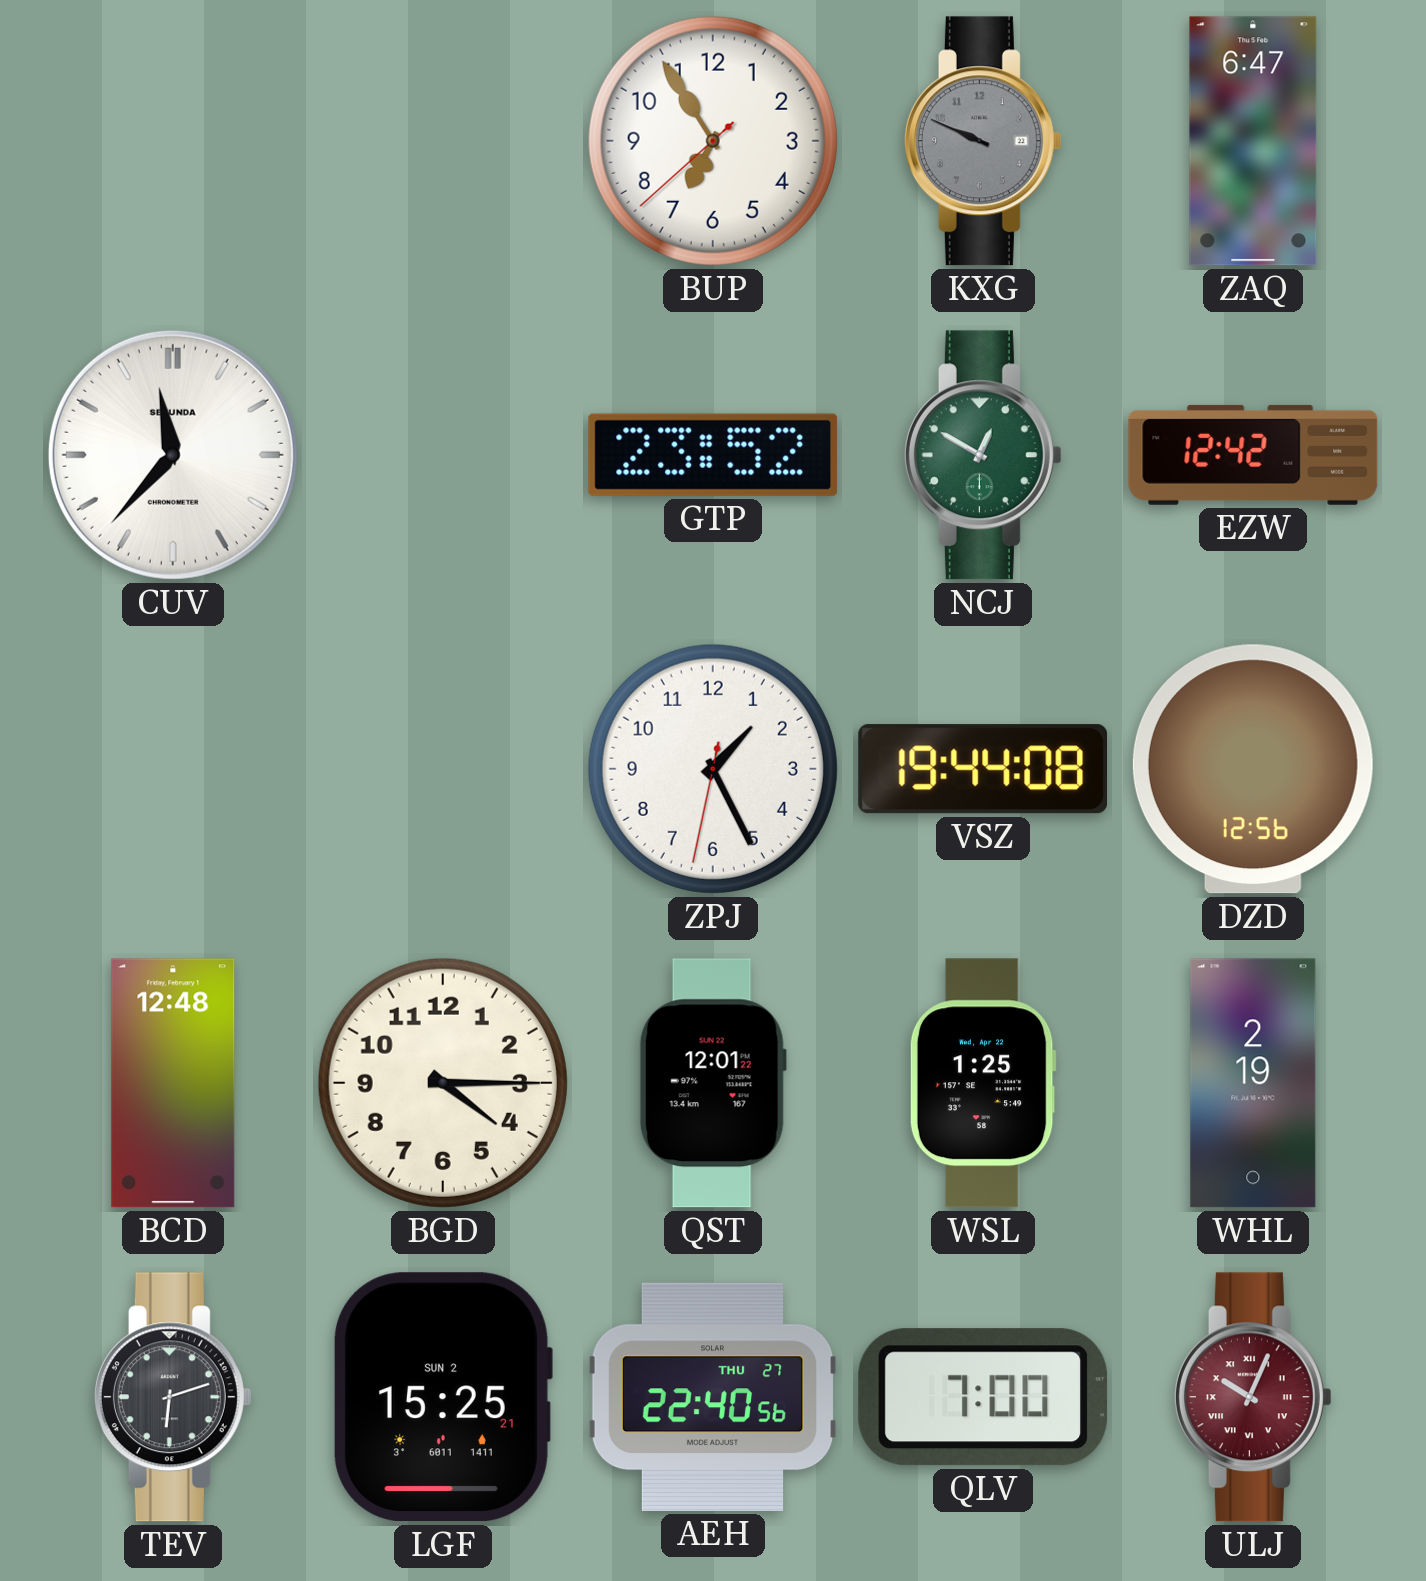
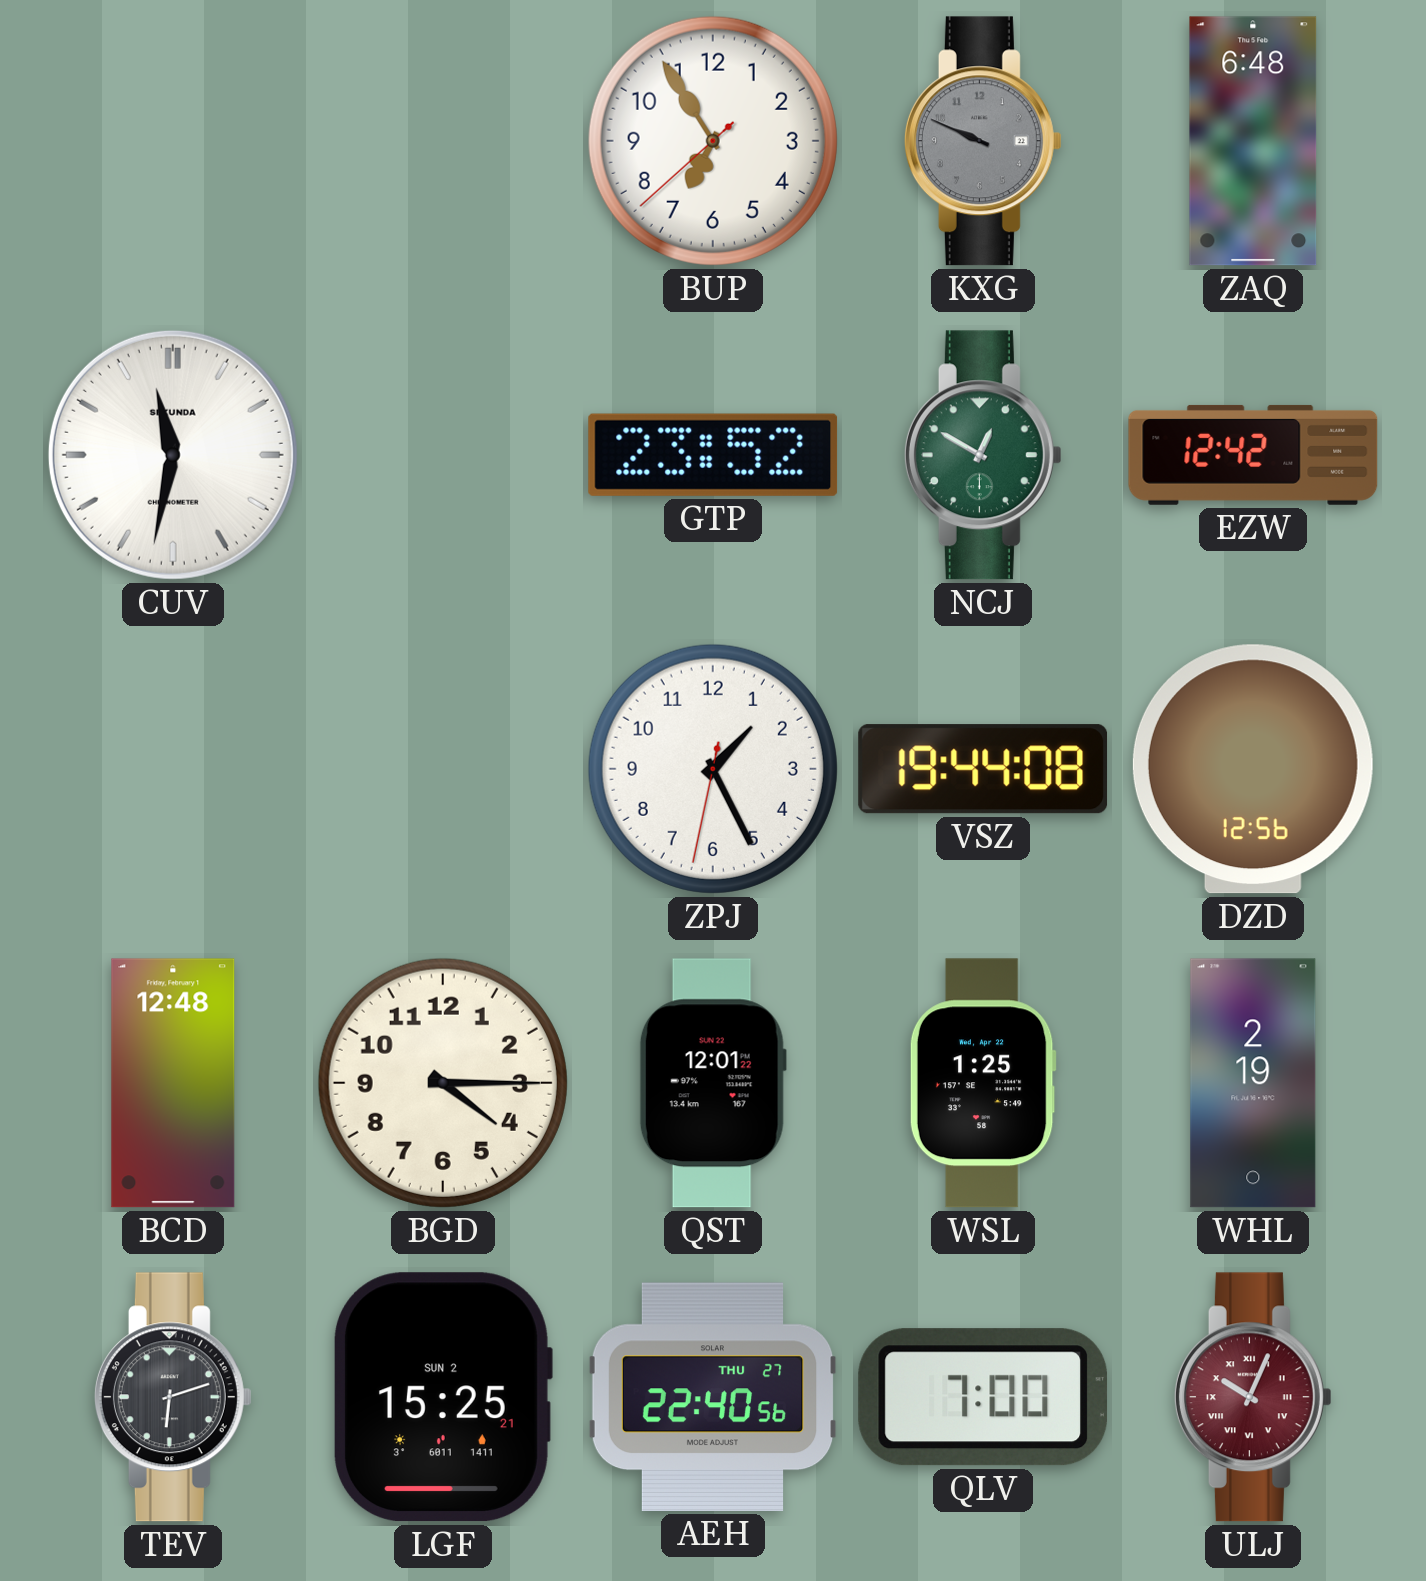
ZAQ: 6:47 -> 6:48
CUV: 11:37 -> 11:32
